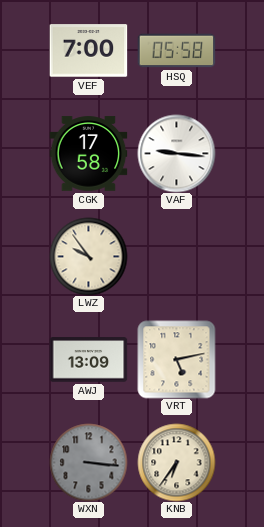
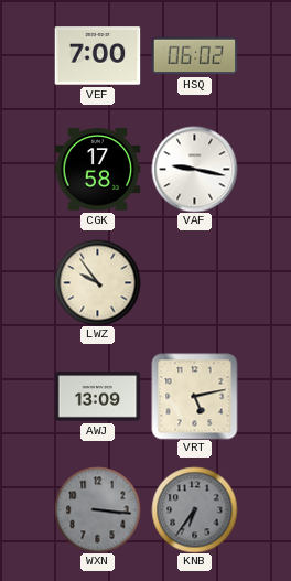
HSQ: 05:58 -> 06:02
VAF: 9:16 -> 9:17
KNB dial: cream -> grey
